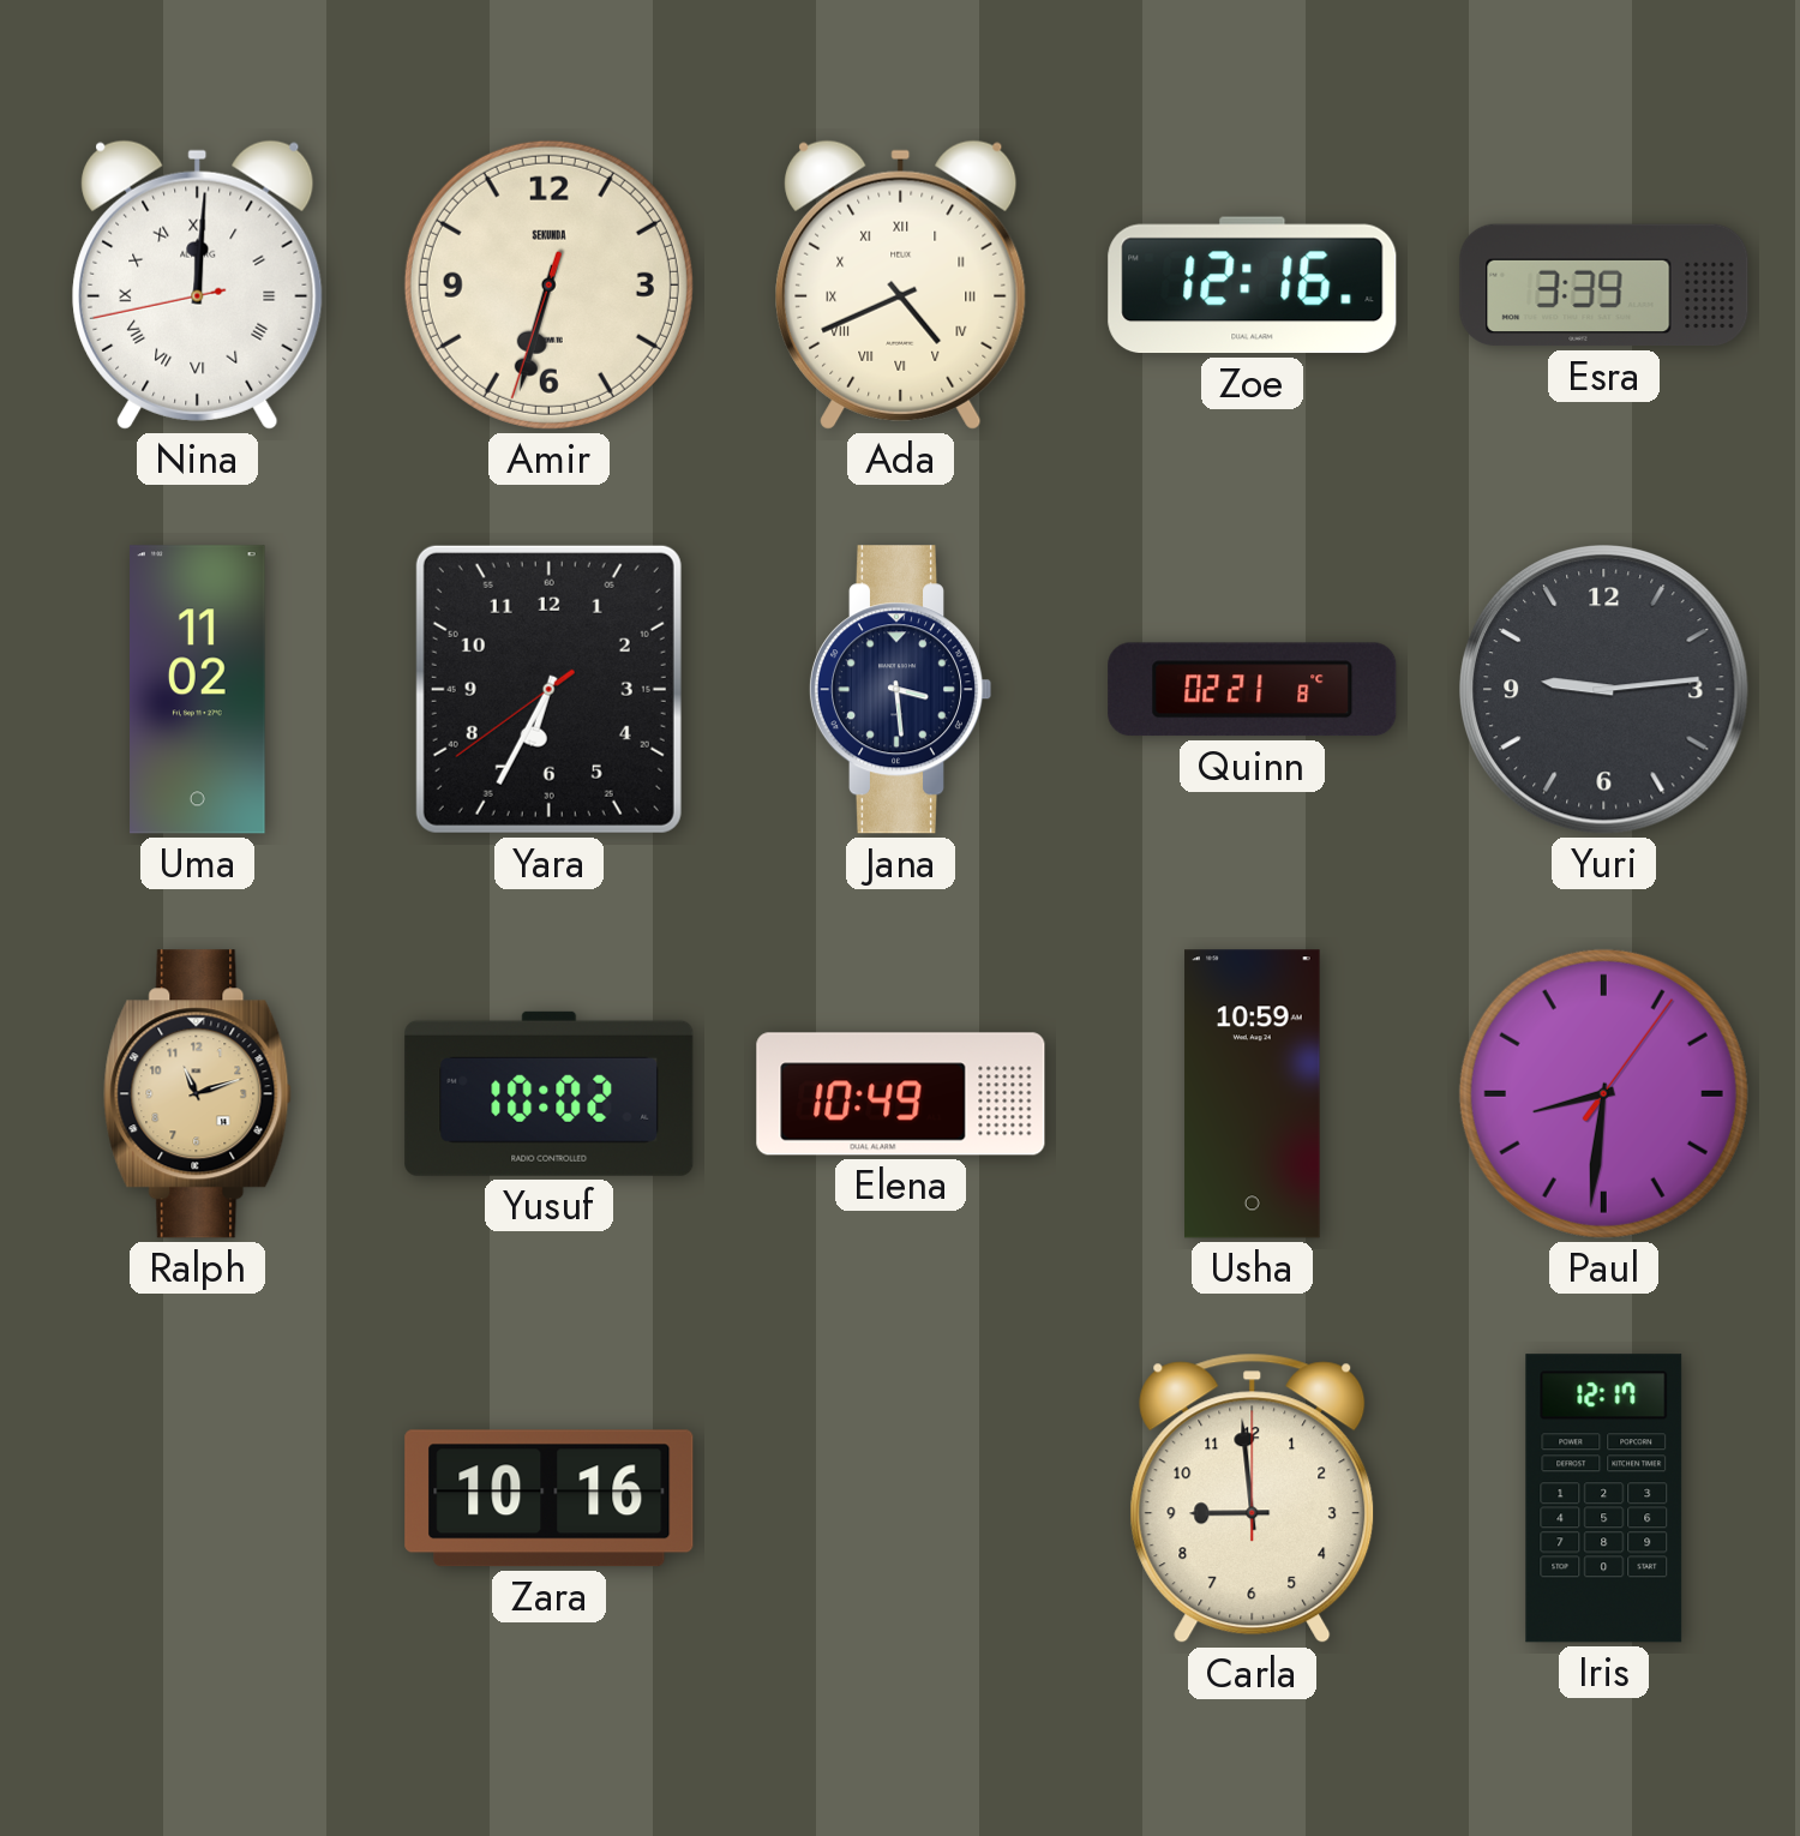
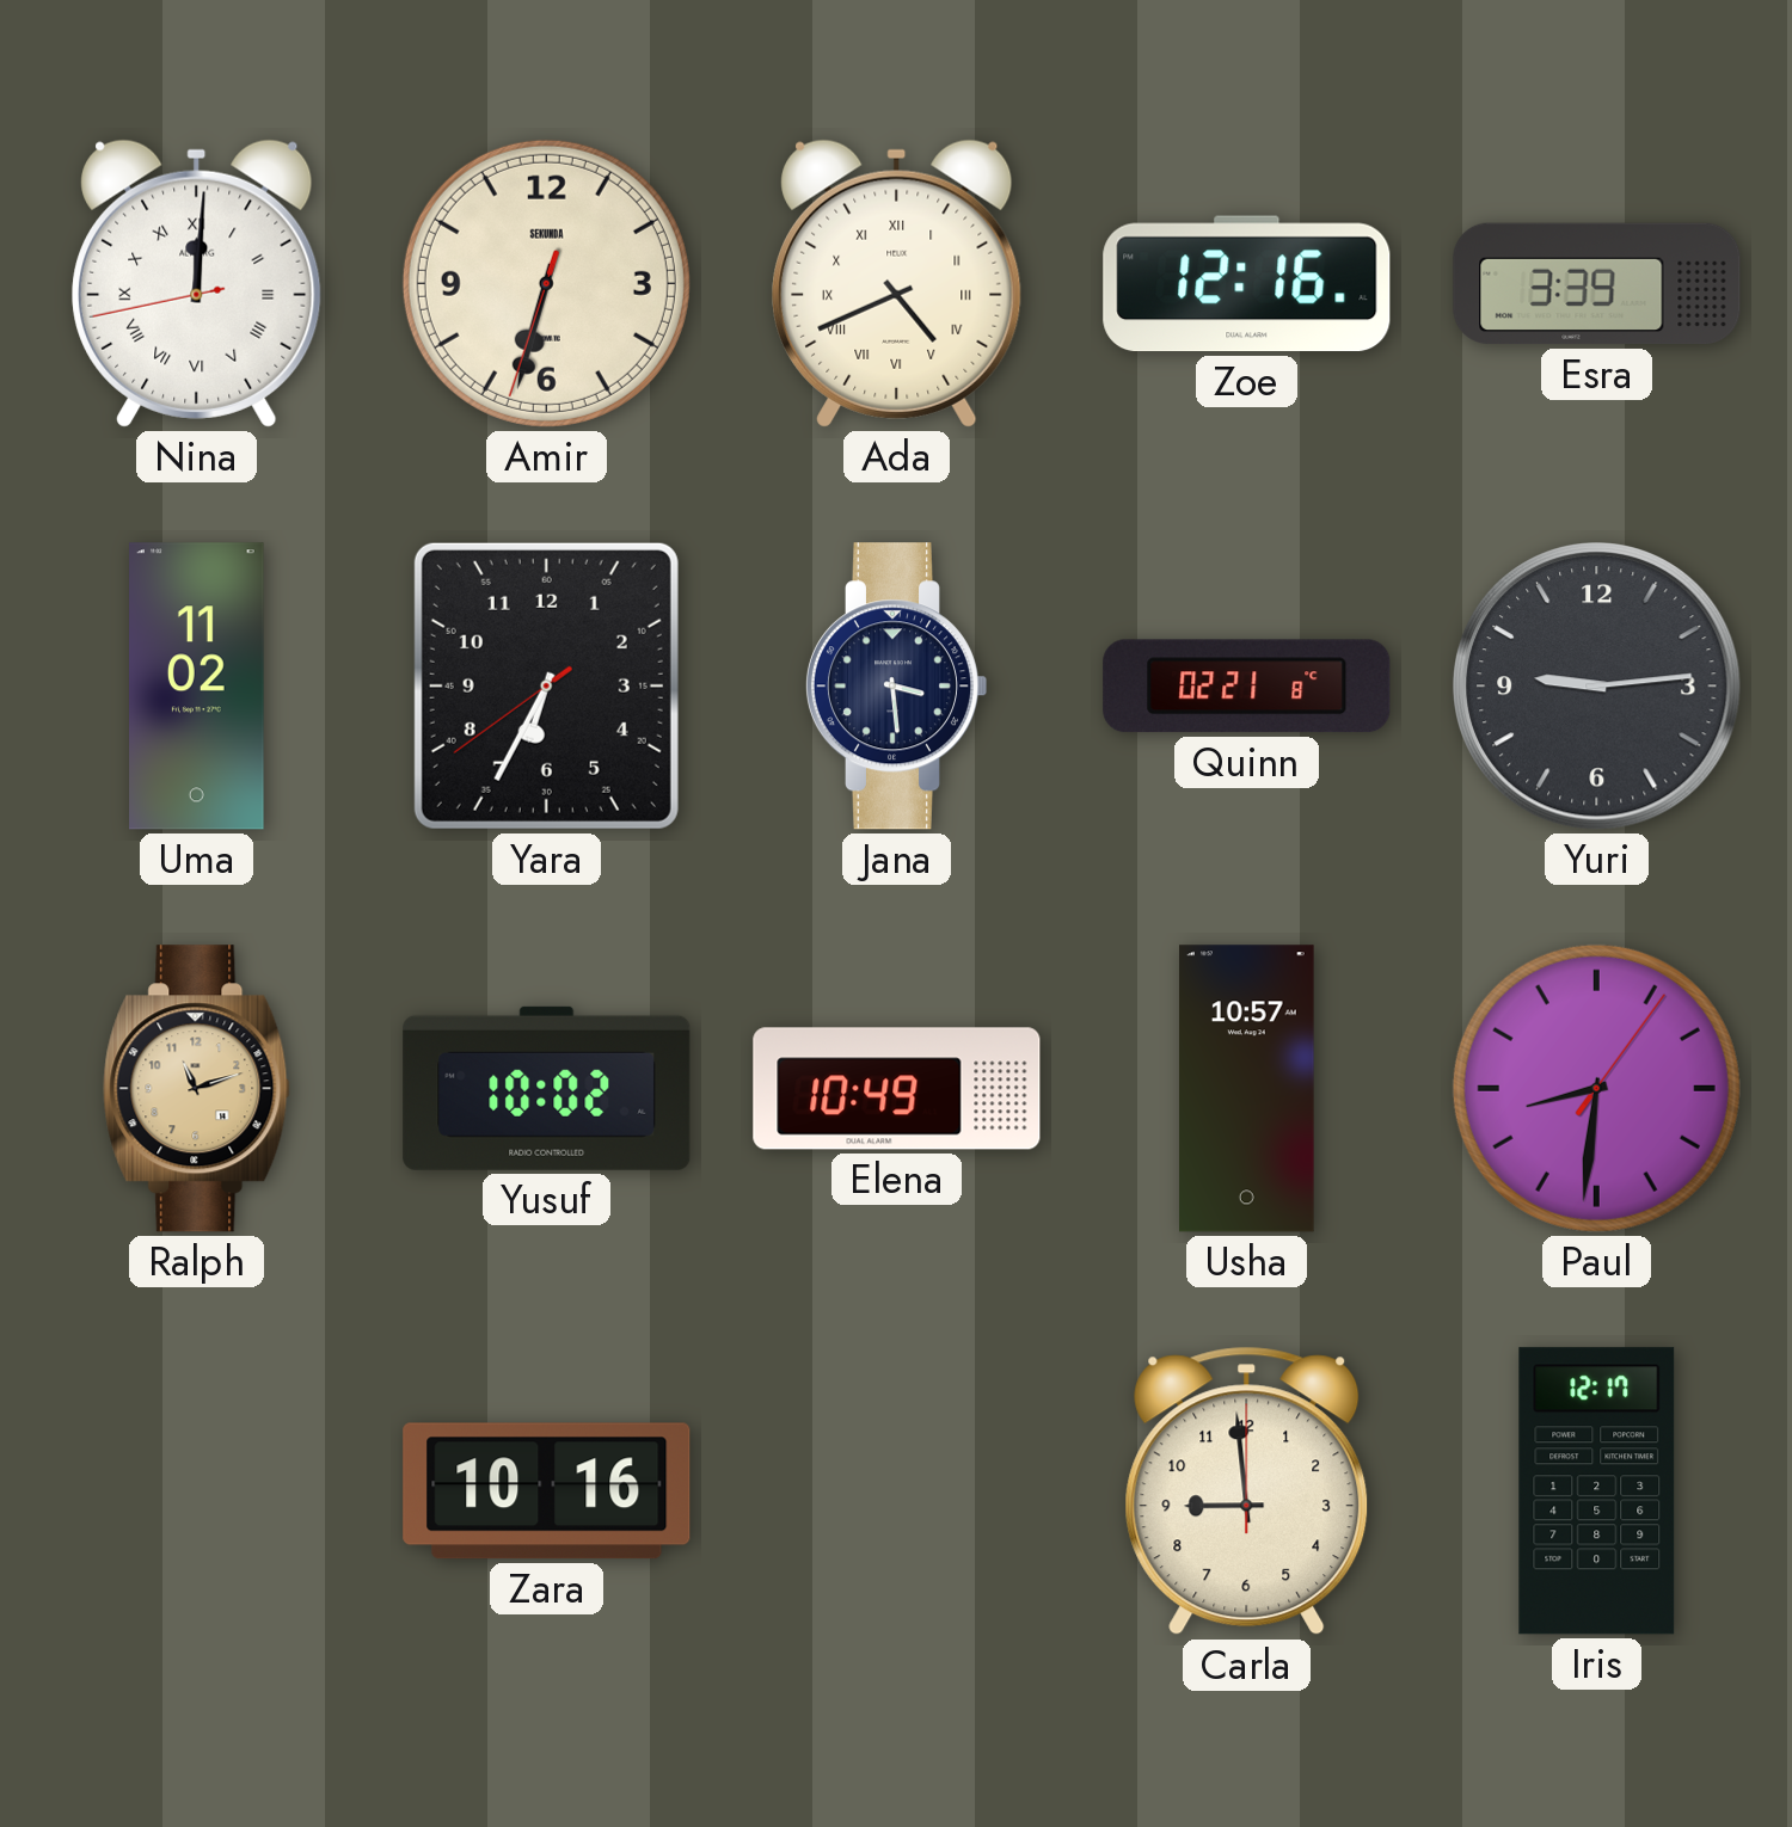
Usha: 10:59 -> 10:57
